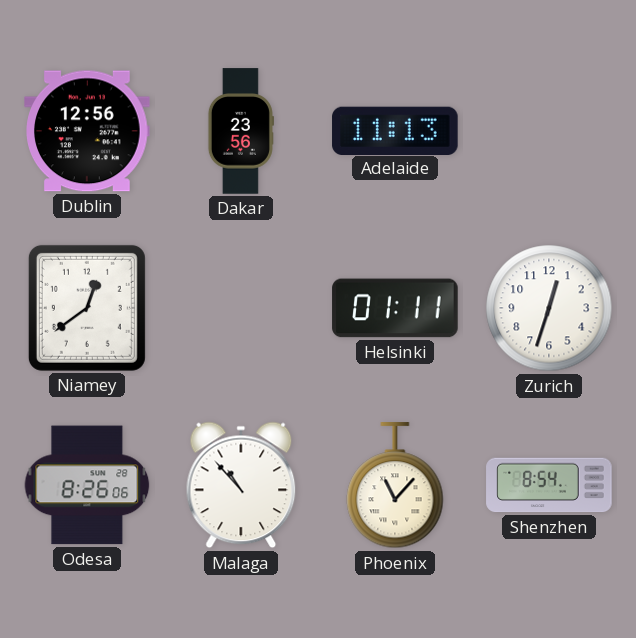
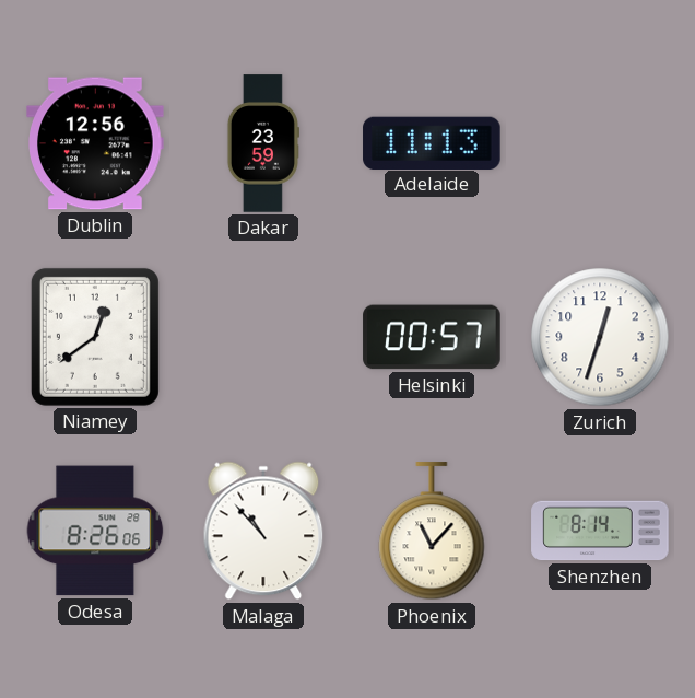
Dakar: 23:56 -> 23:59
Helsinki: 01:11 -> 00:57
Shenzhen: 8:54 -> 8:14
